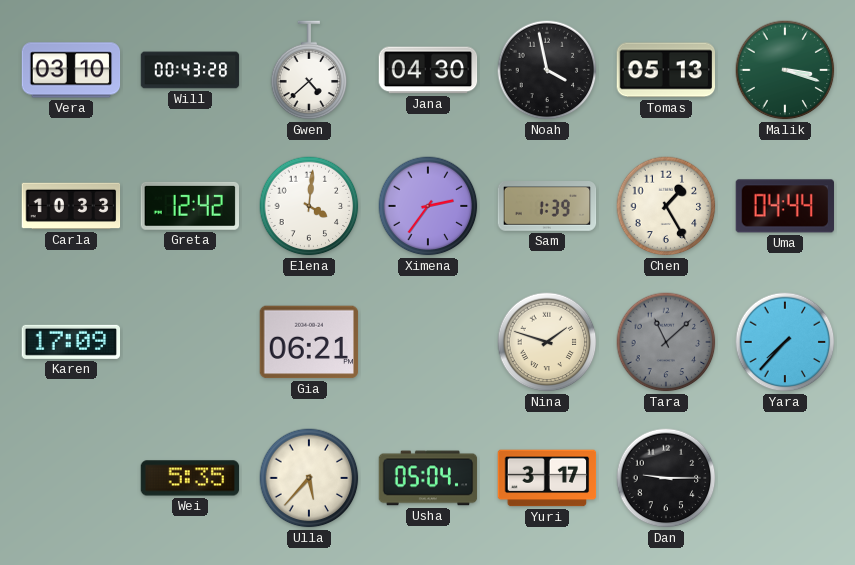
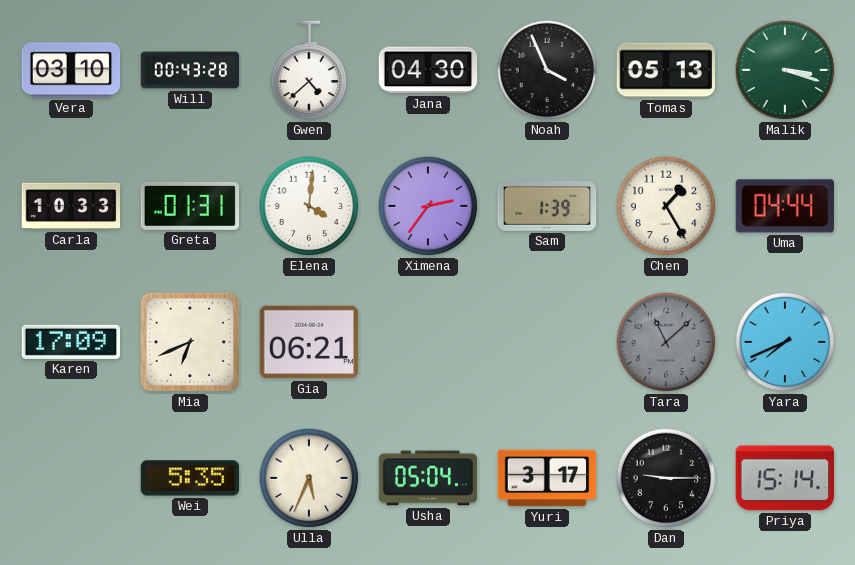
Noah: 3:58 -> 3:56
Greta: 12:42 -> 01:31
Mia: none -> 6:41
Nina: 1:48 -> none
Yara: 7:37 -> 7:41
Ulla: 5:37 -> 5:34
Priya: none -> 15:14
